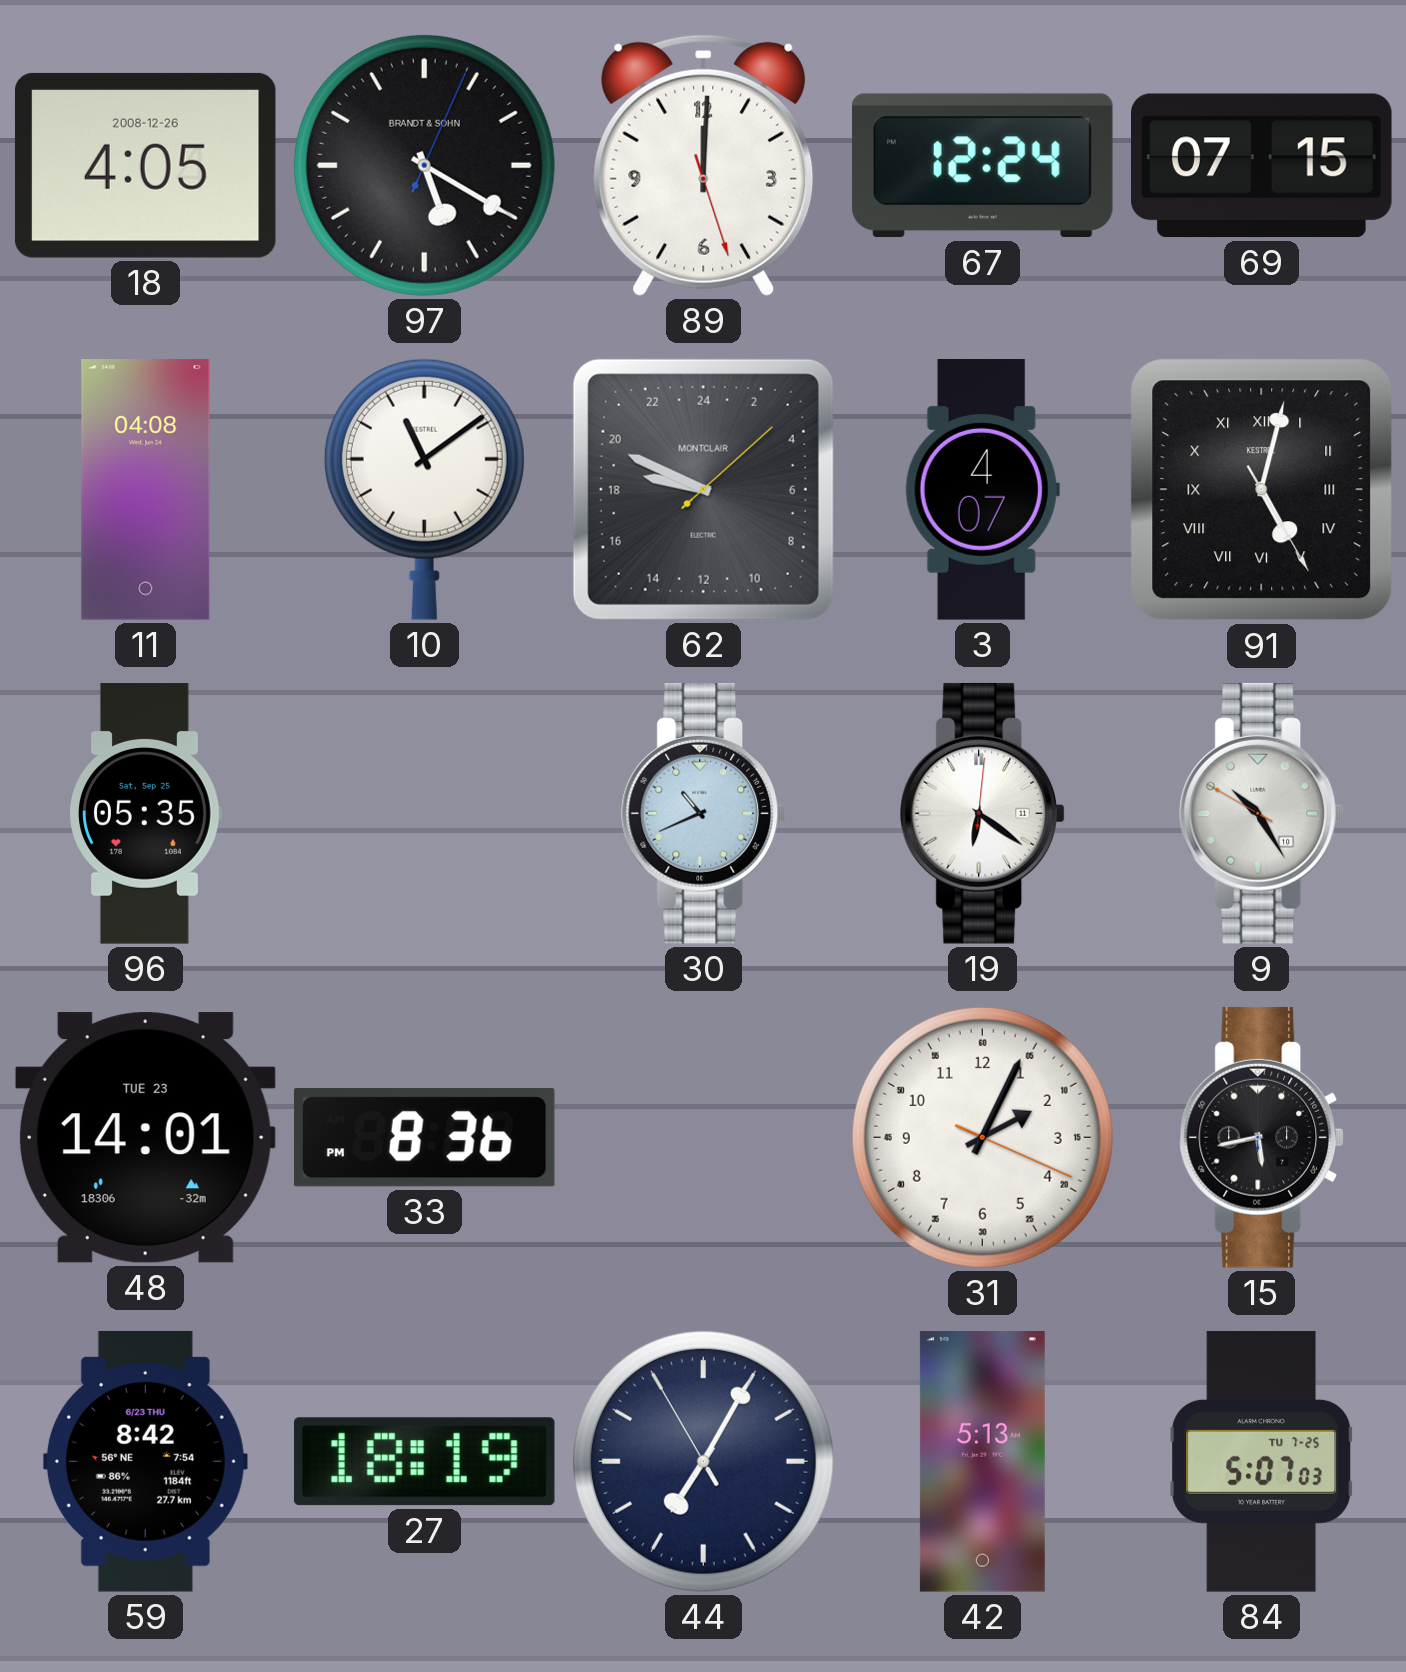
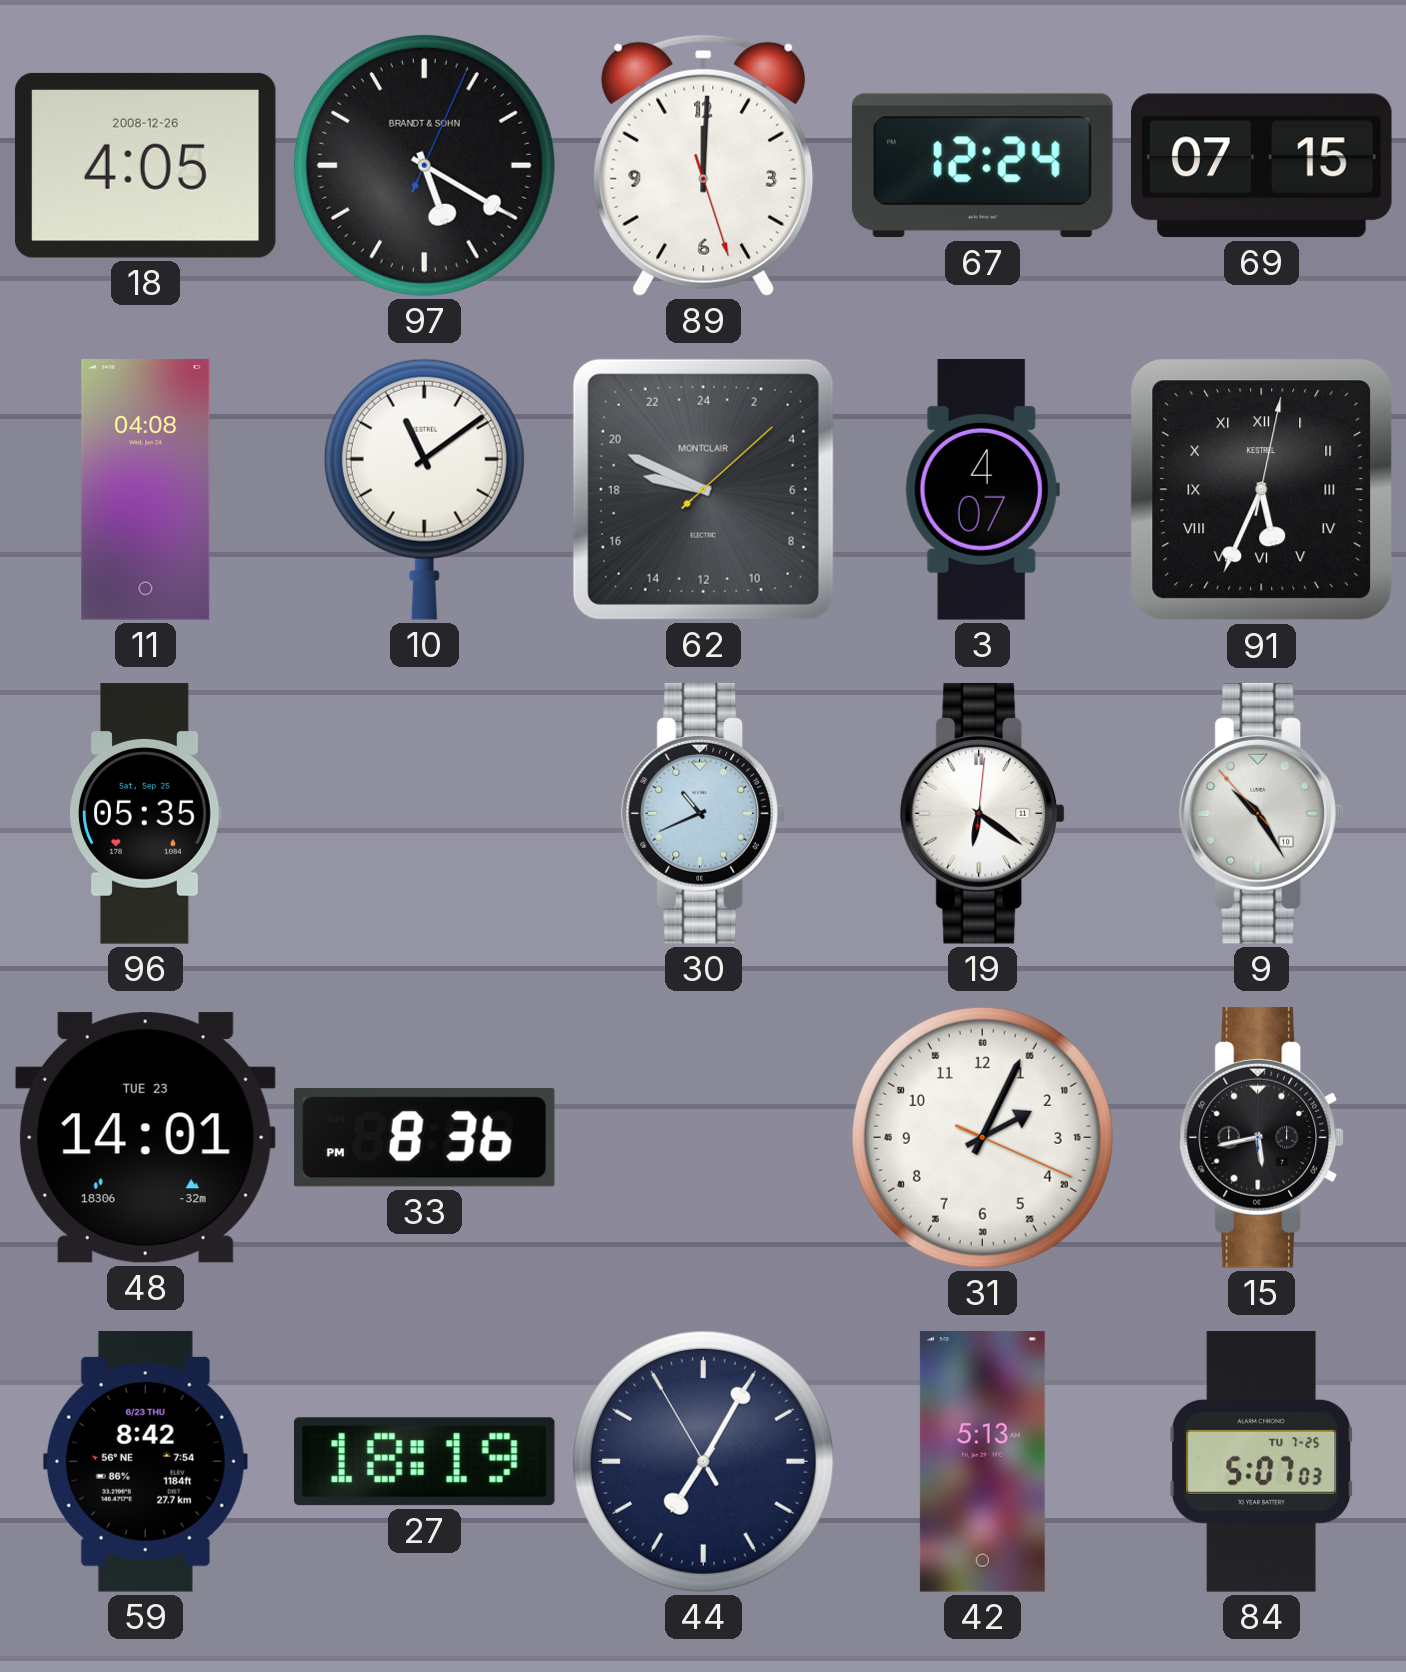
91: 5:02 -> 5:34
9: 10:24:50 -> 10:24:53
